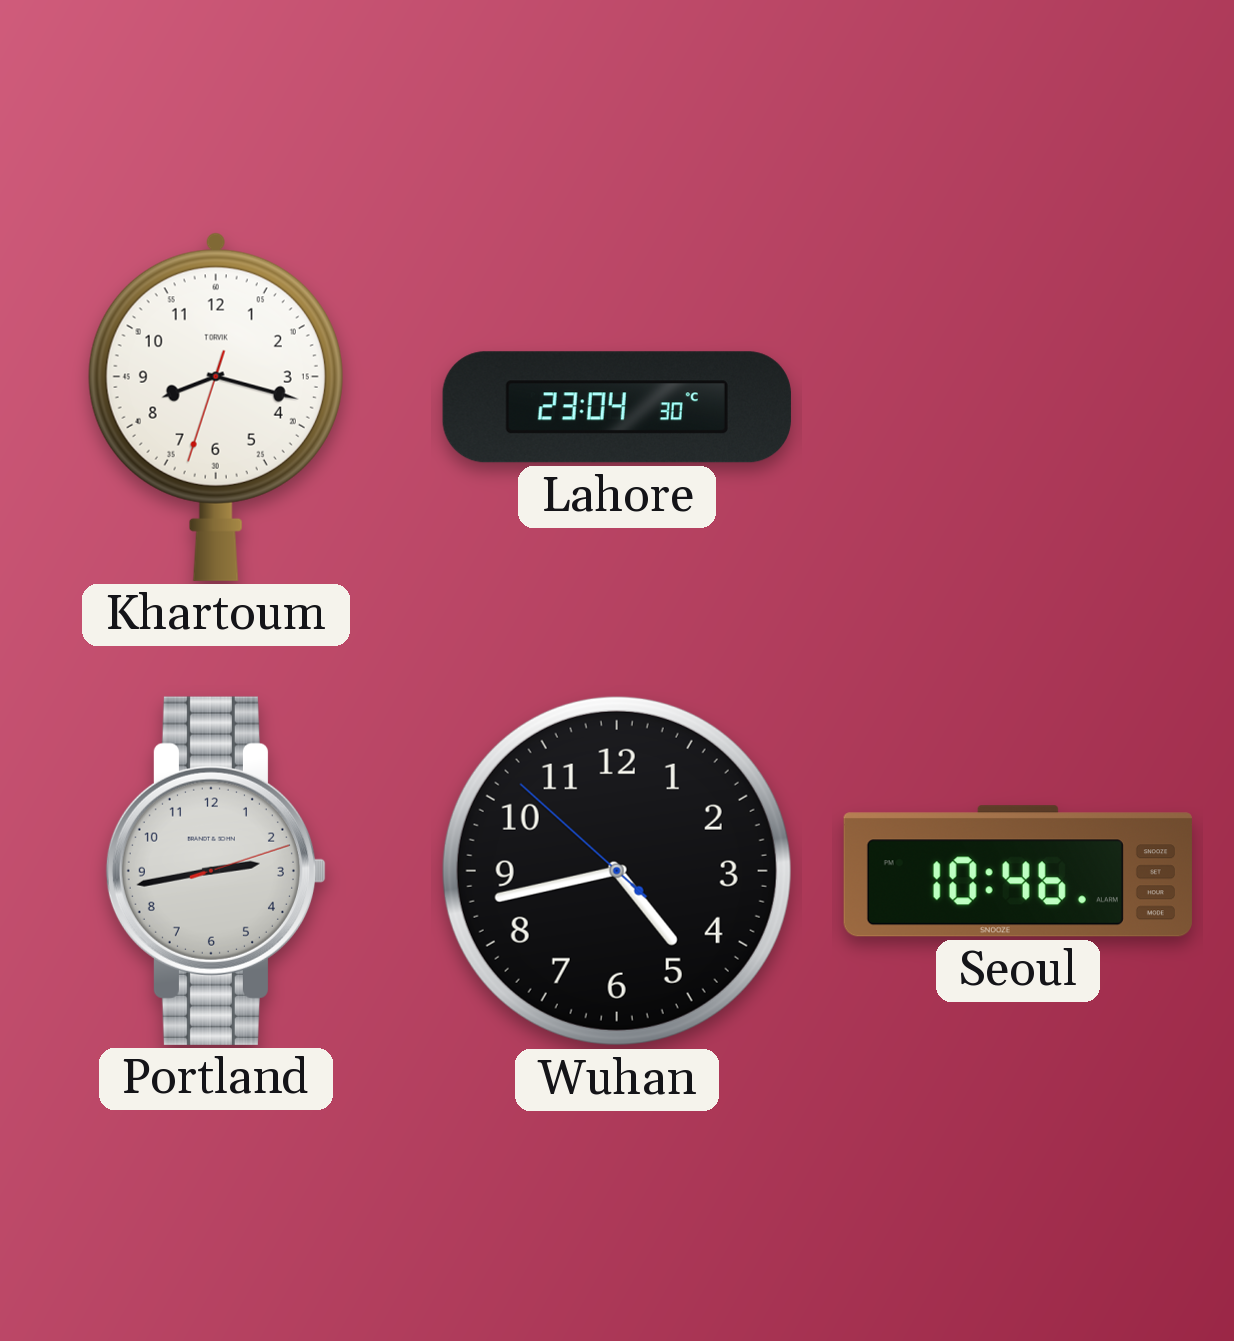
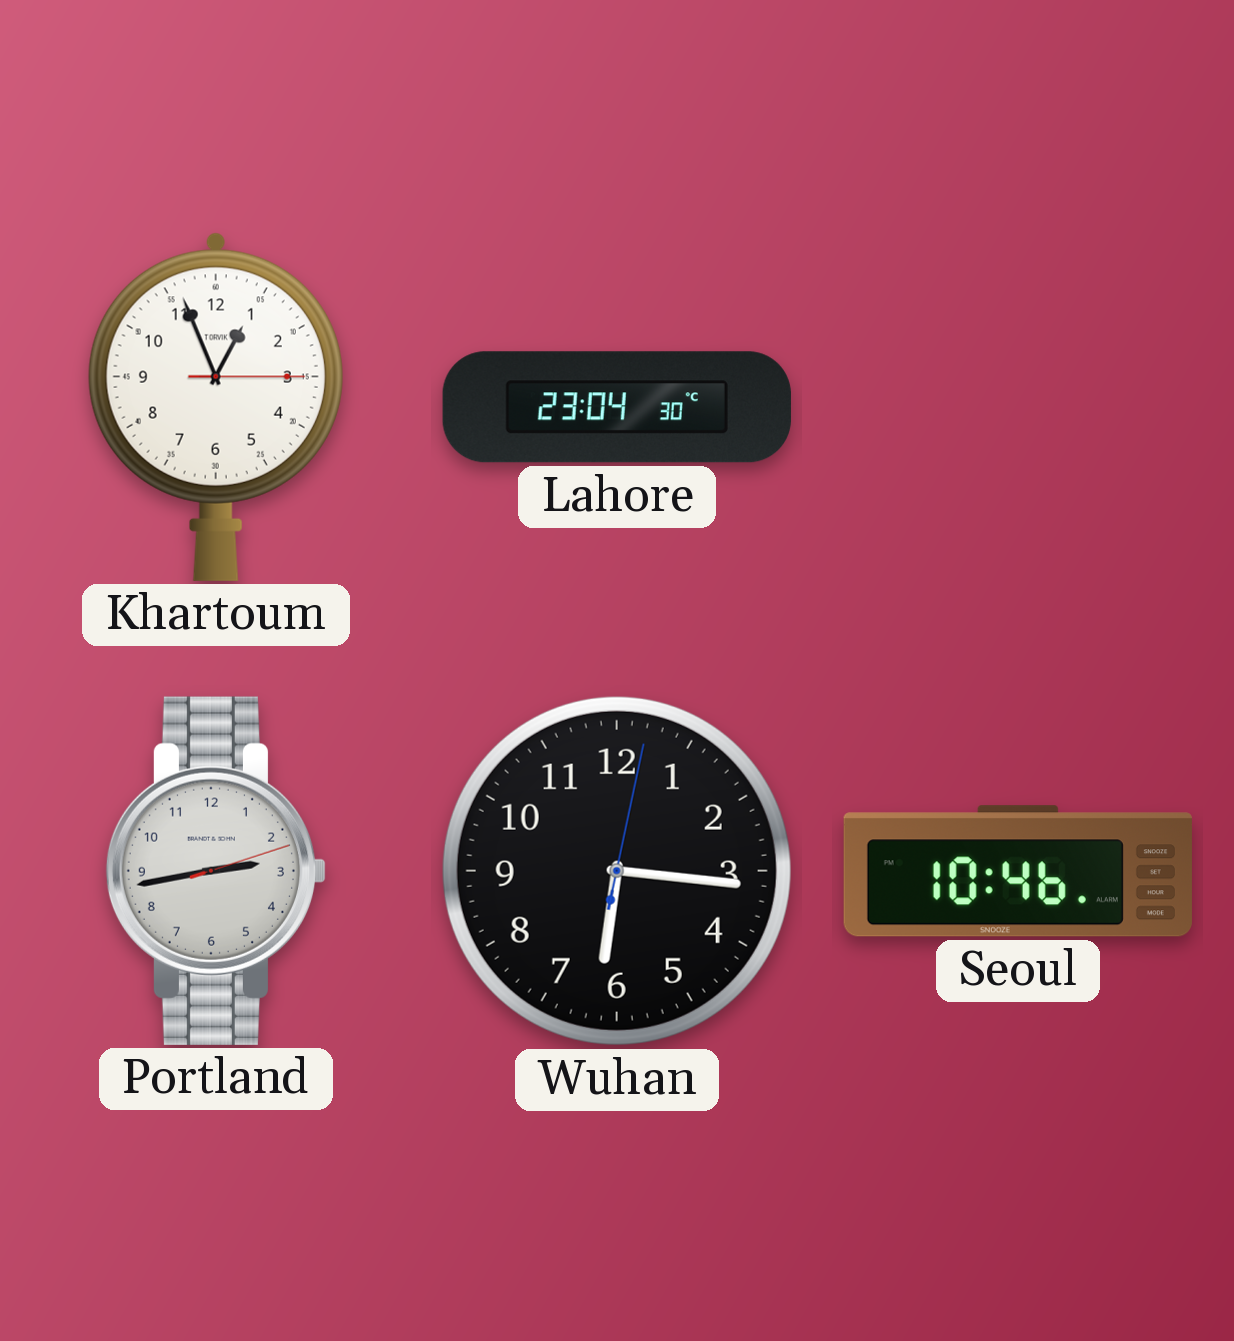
Khartoum: 8:17 -> 12:56
Wuhan: 4:42 -> 6:16
